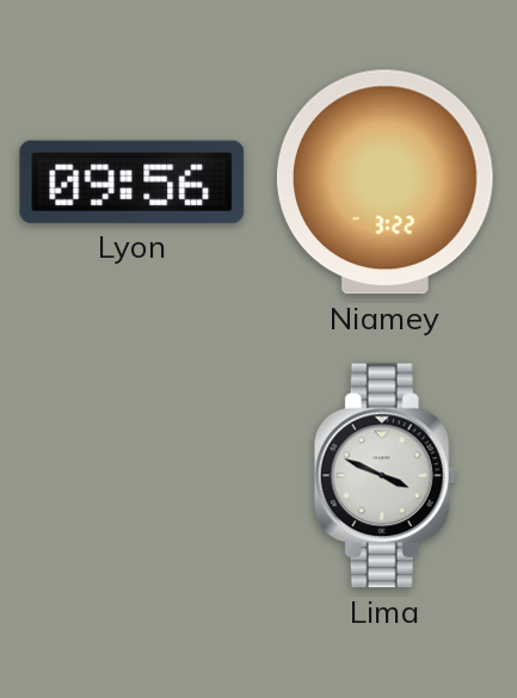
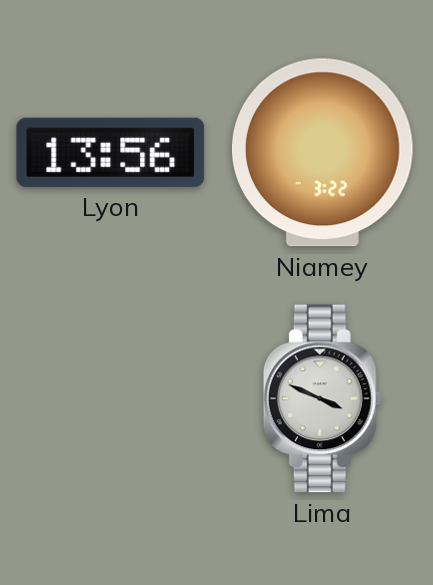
Lyon: 09:56 -> 13:56
